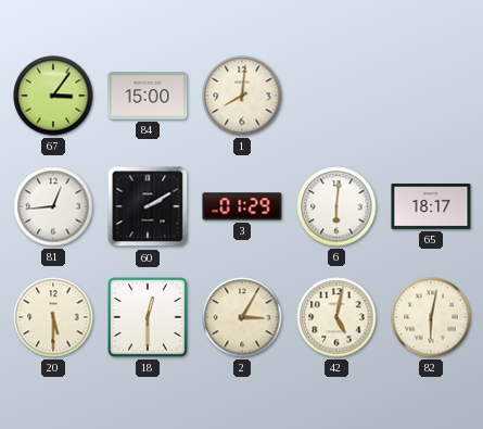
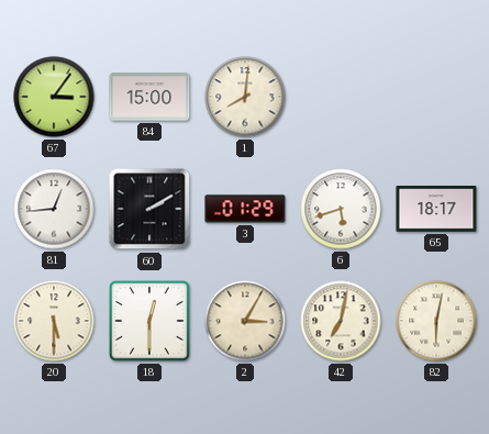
6: 6:01 -> 5:42
42: 5:02 -> 7:02
